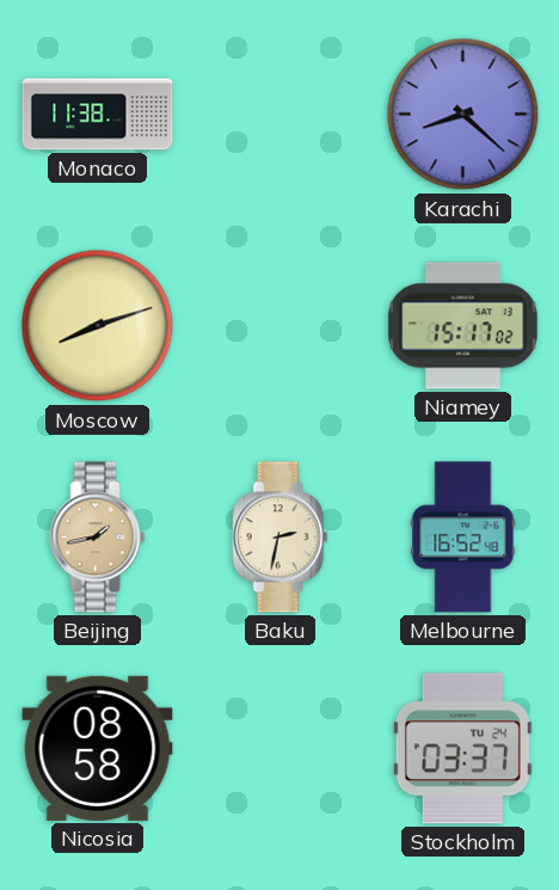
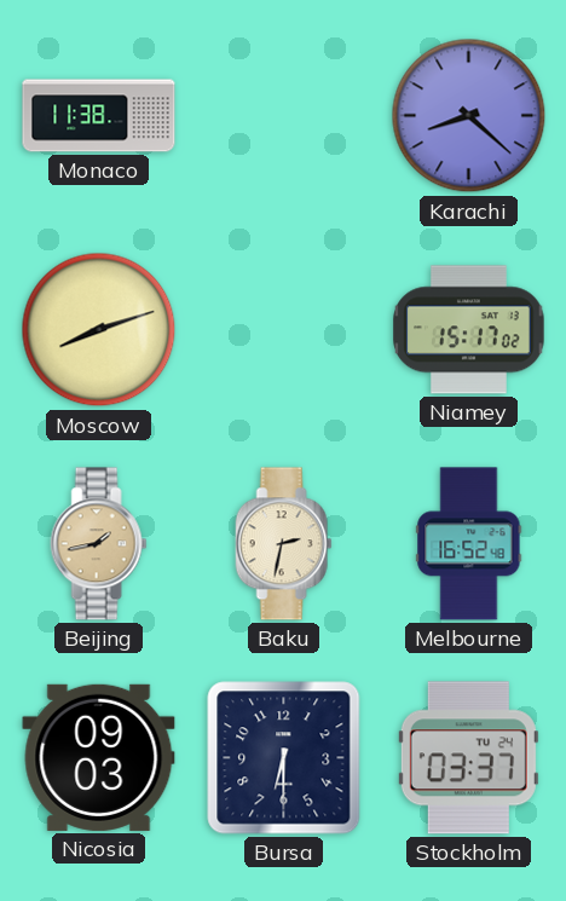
Nicosia: 08:58 -> 09:03
Bursa: none -> 6:30
